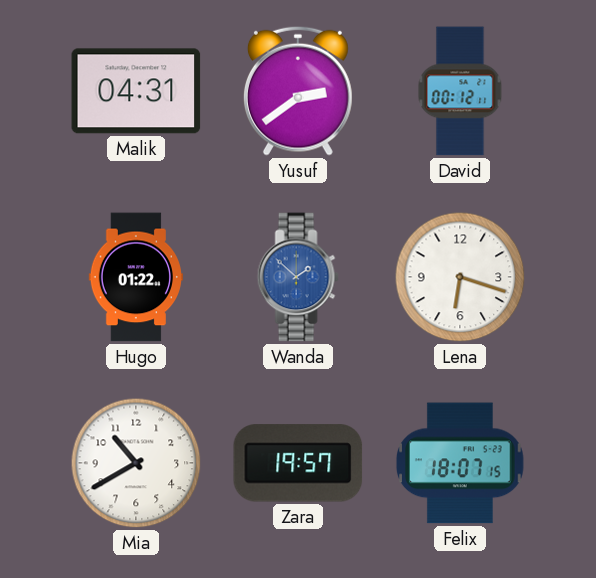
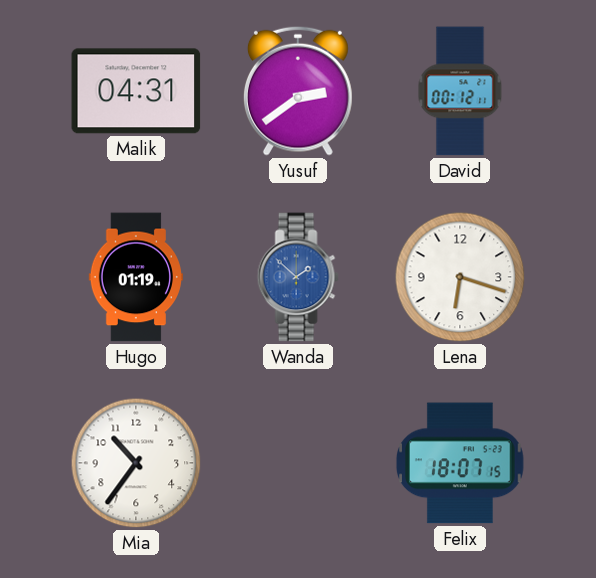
Hugo: 01:22 -> 01:19
Mia: 10:40 -> 10:36
Zara: 19:57 -> none
